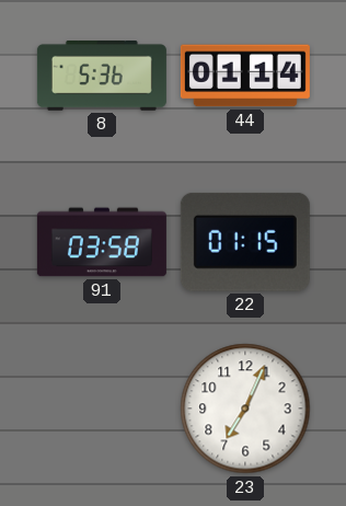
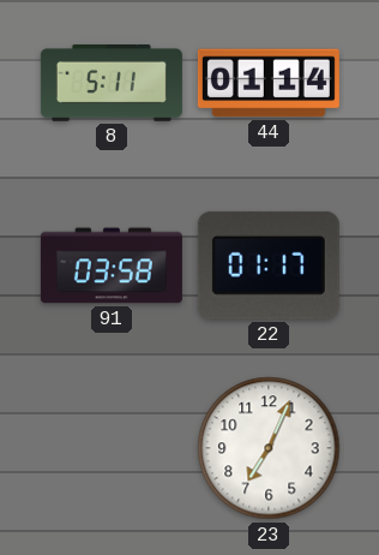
8: 5:36 -> 5:11
22: 01:15 -> 01:17
